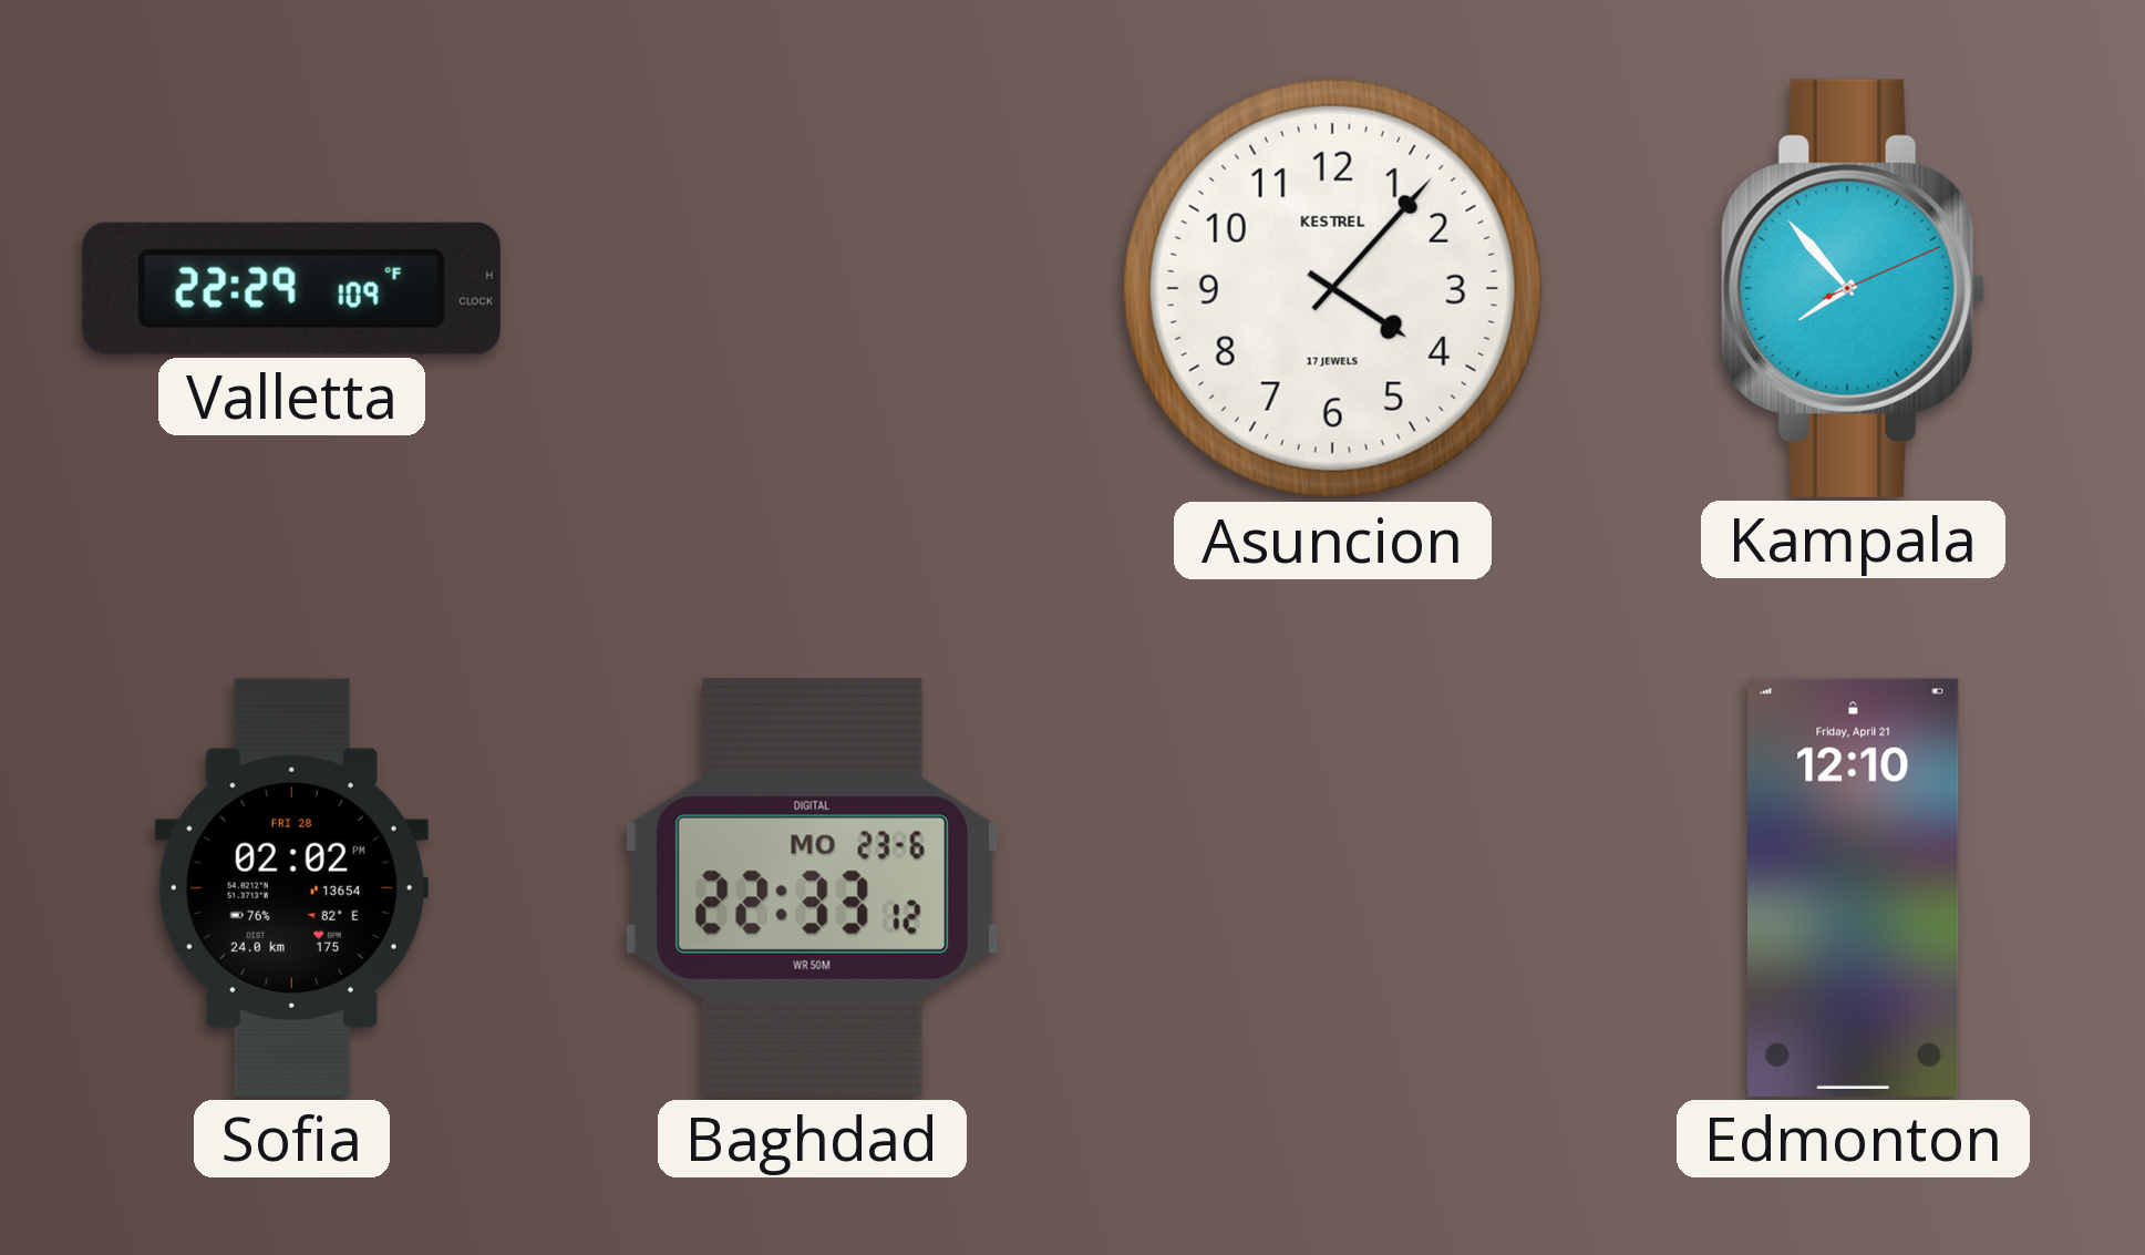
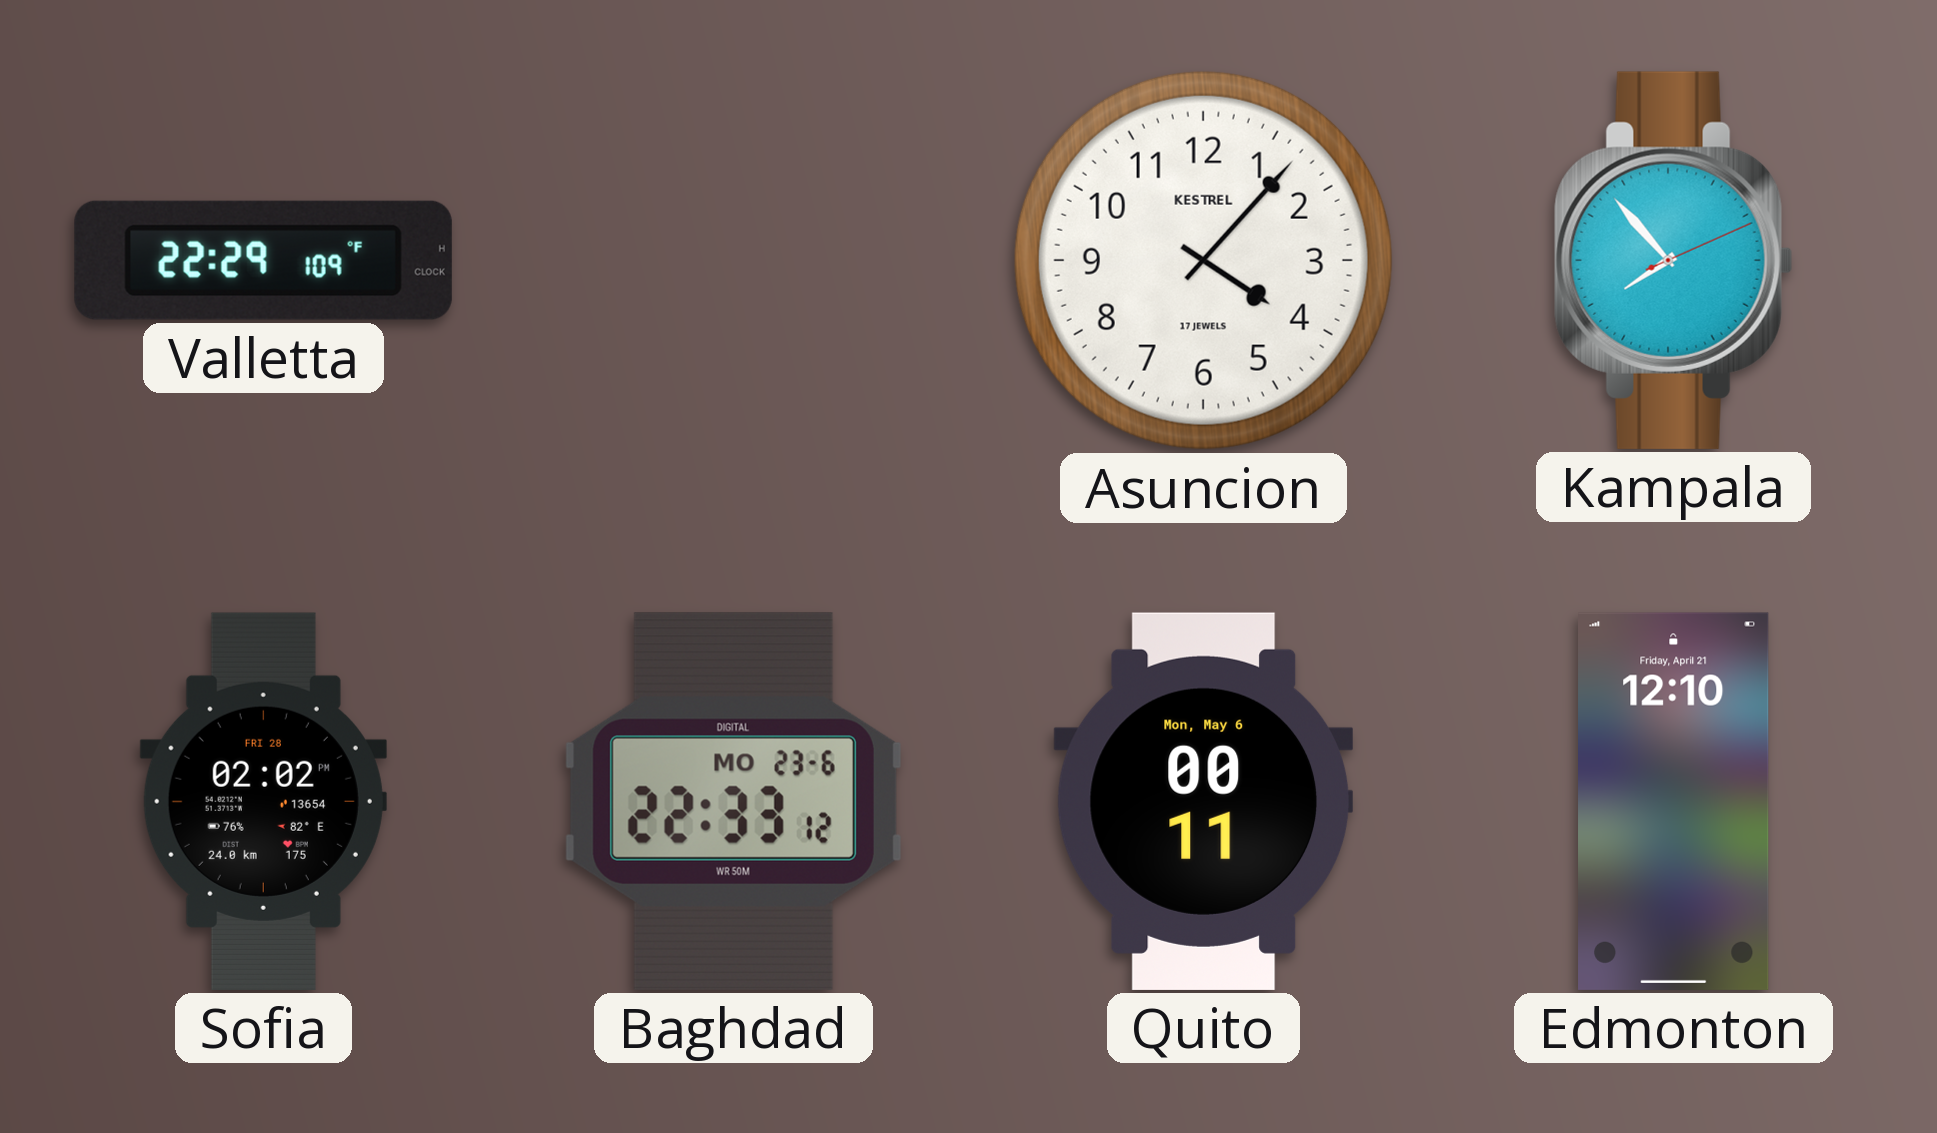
Quito: none -> 00:11
